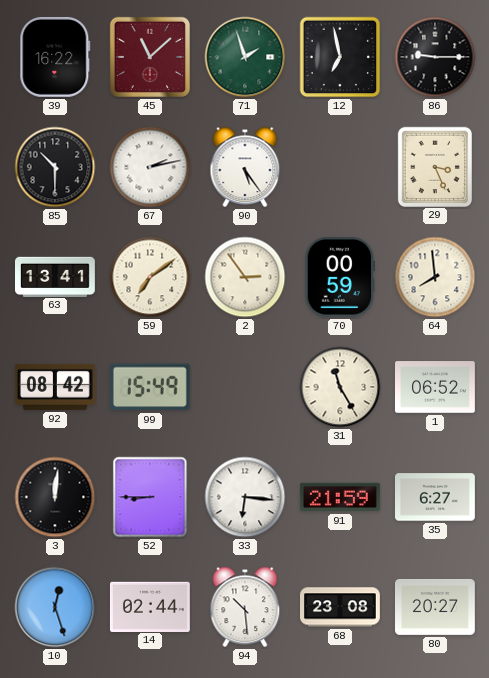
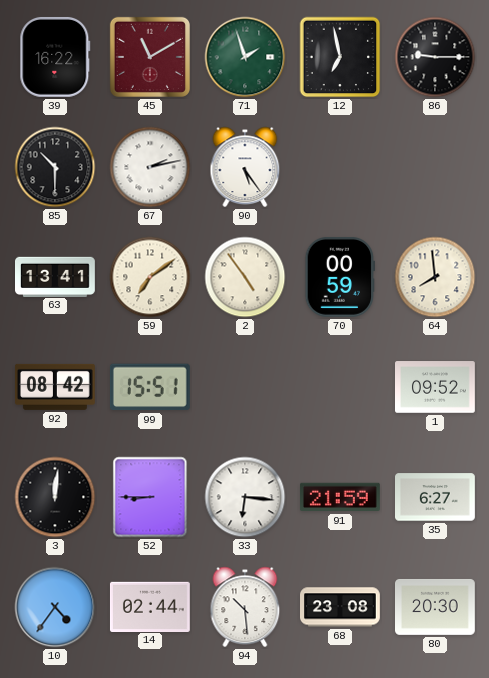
45: 11:08 -> 11:10
29: 3:26 -> none
2: 2:54 -> 4:54
99: 15:49 -> 15:51
31: 11:25 -> none
1: 06:52 -> 09:52
10: 12:27 -> 4:36
80: 20:27 -> 20:30
